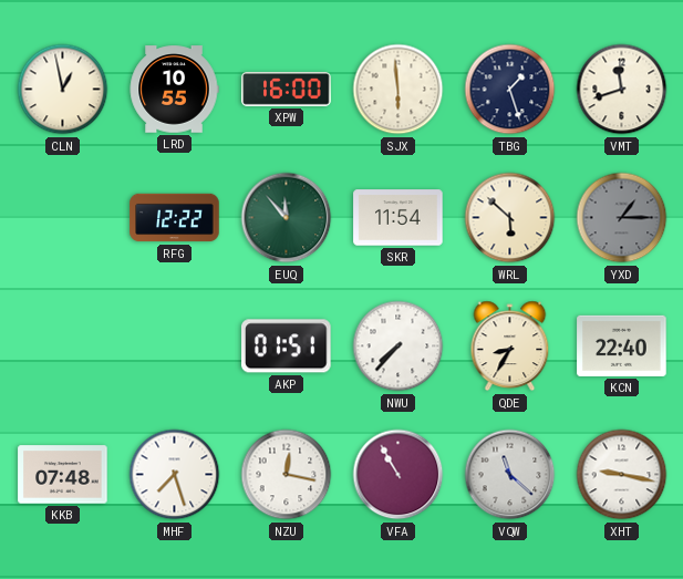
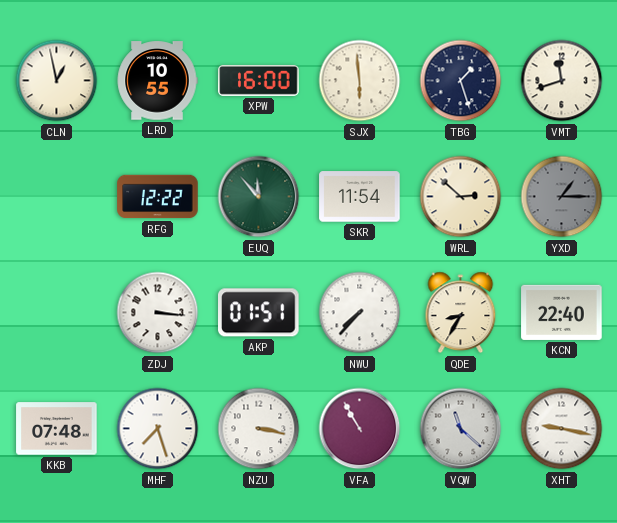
WRL: 5:52 -> 2:52
ZDJ: none -> 3:16
NZU: 12:17 -> 3:17
